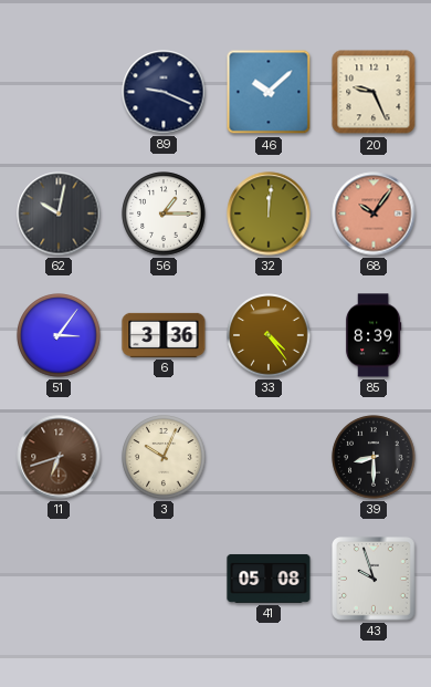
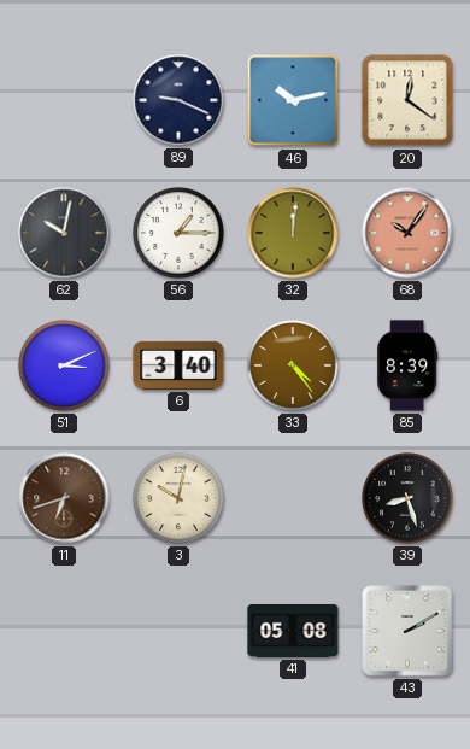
46: 10:08 -> 10:13
20: 9:26 -> 12:21
51: 3:06 -> 3:11
6: 3:36 -> 3:40
3: 10:04 -> 10:02
39: 8:30 -> 8:27
43: 9:57 -> 2:10
